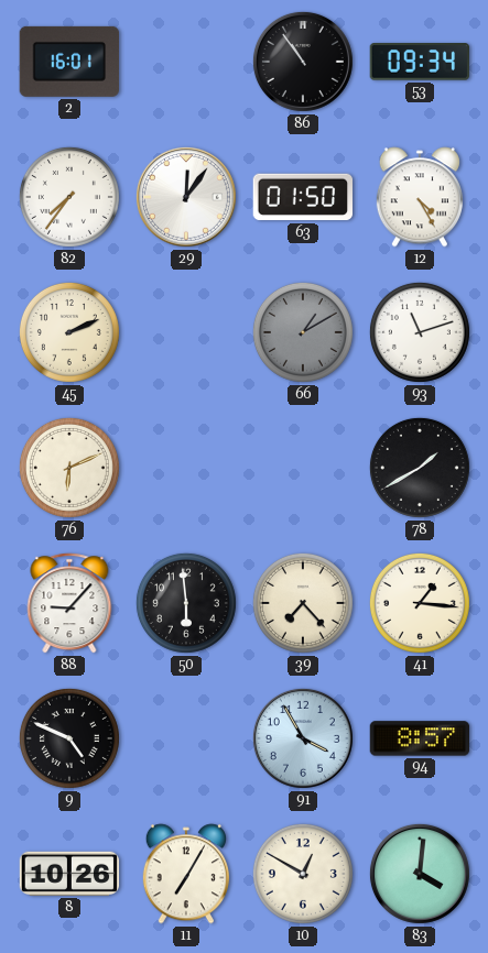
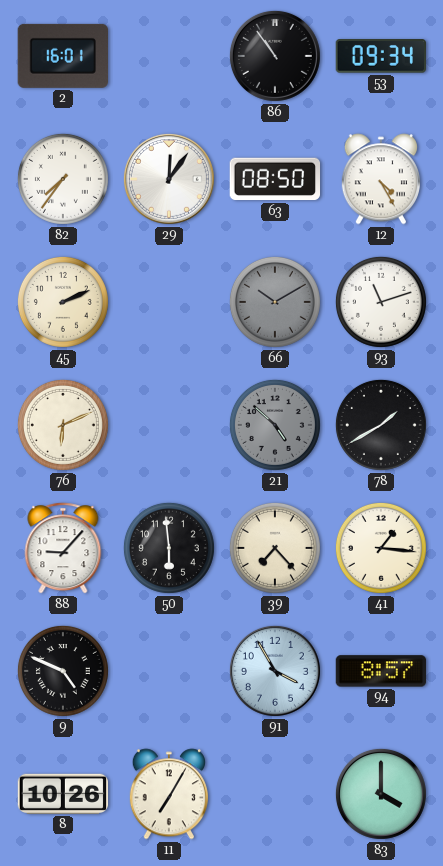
63: 01:50 -> 08:50
66: 1:10 -> 10:10
21: none -> 4:52
10: 12:50 -> none
83: 4:01 -> 4:00
